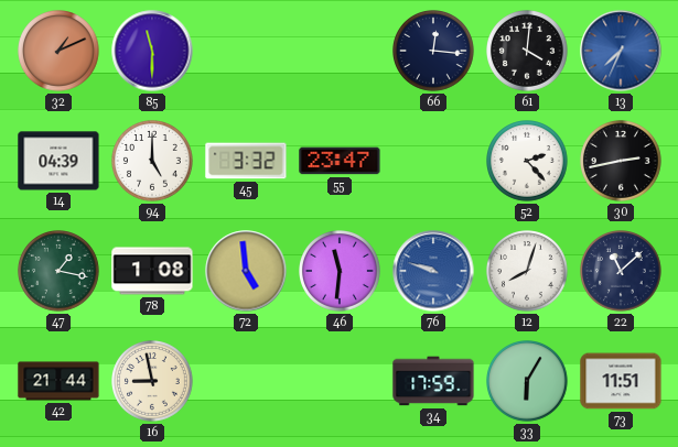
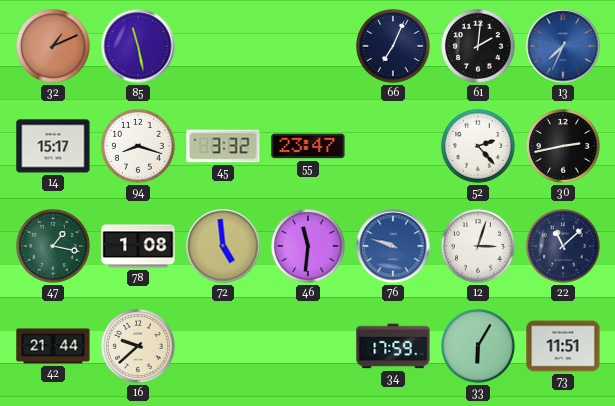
85: 11:30 -> 11:28
66: 12:16 -> 7:04
61: 4:01 -> 2:01
14: 04:39 -> 15:17
94: 5:00 -> 8:18
12: 8:03 -> 3:03
16: 8:58 -> 9:38
